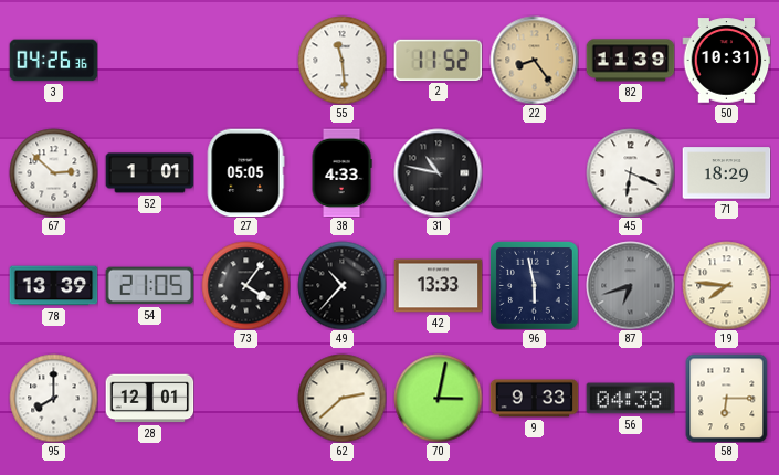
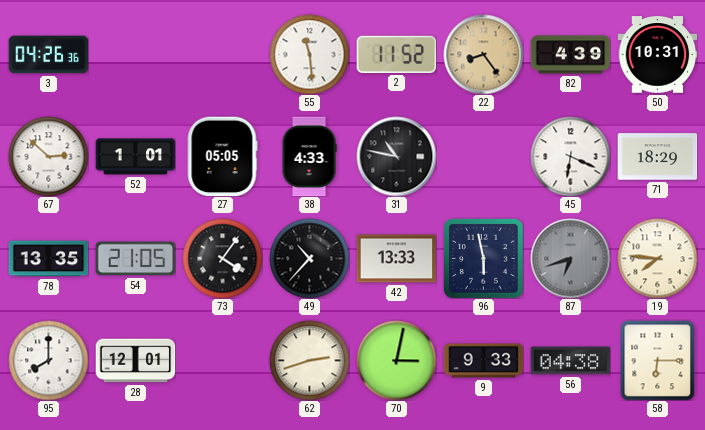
82: 11:39 -> 4:39
78: 13:39 -> 13:35
62: 2:38 -> 2:42
